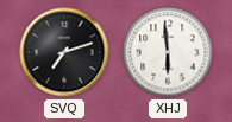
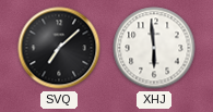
SVQ: 7:12 -> 7:08
